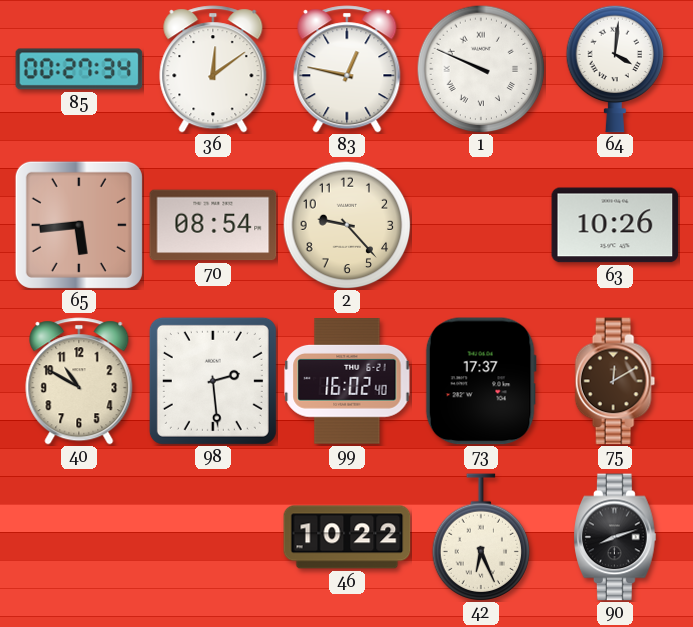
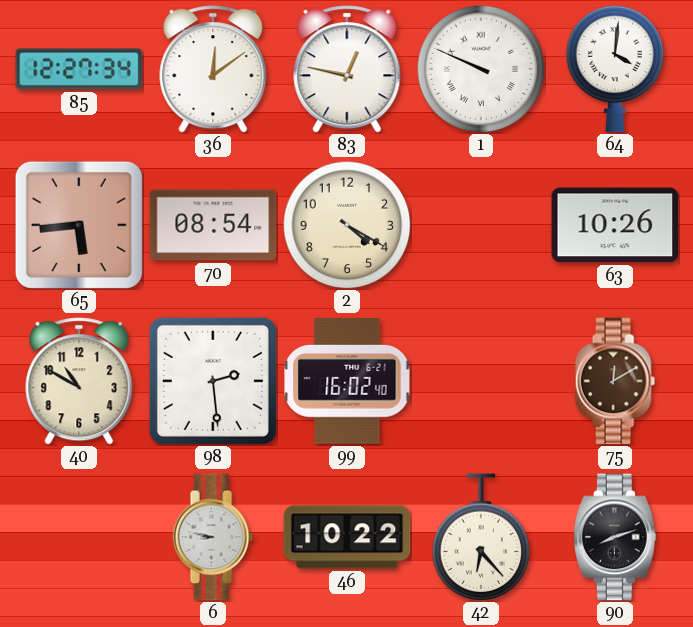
85: 00:27 -> 12:27
2: 9:23 -> 4:20
73: 17:37 -> none
6: none -> 8:47
42: 6:26 -> 6:23
